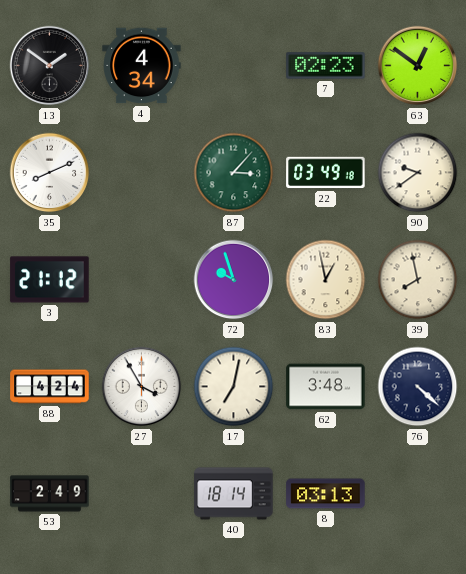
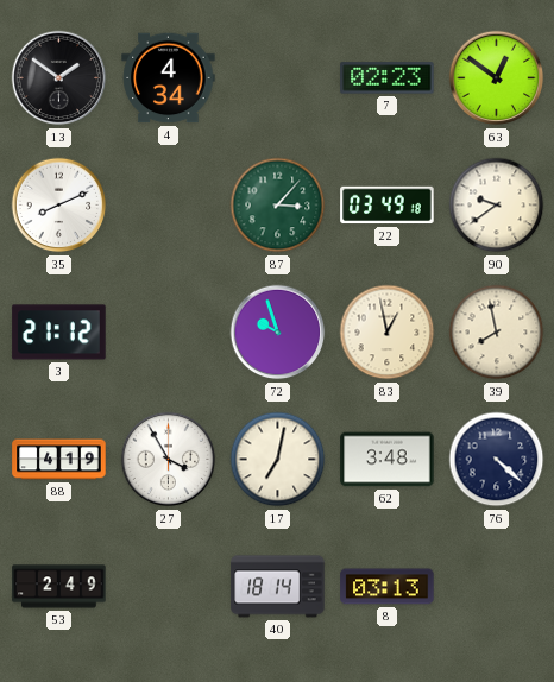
88: 4:24 -> 4:19
